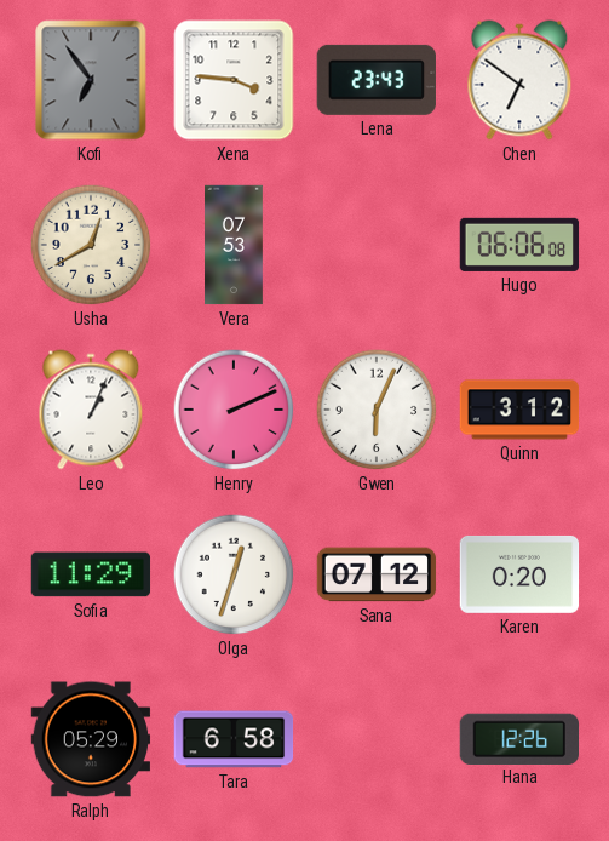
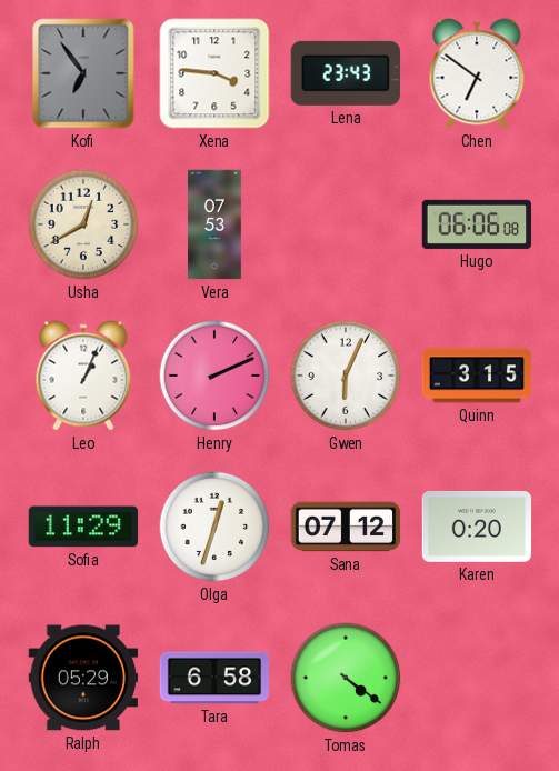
Quinn: 3:12 -> 3:15
Tomas: none -> 4:21
Hana: 12:26 -> none
